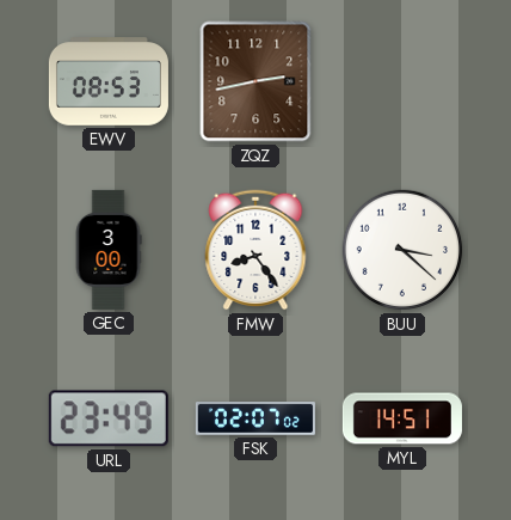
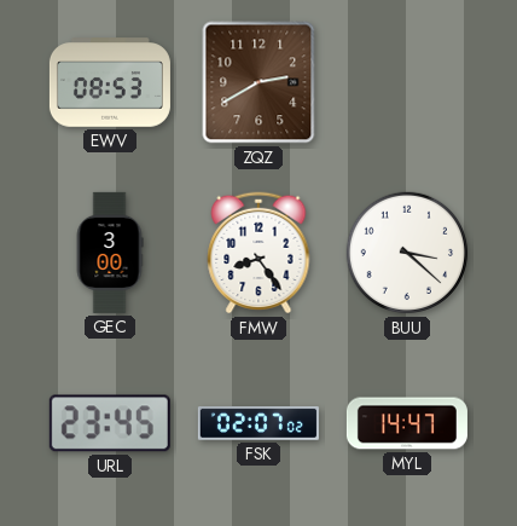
ZQZ: 2:43 -> 2:40
URL: 23:49 -> 23:45
MYL: 14:51 -> 14:47
